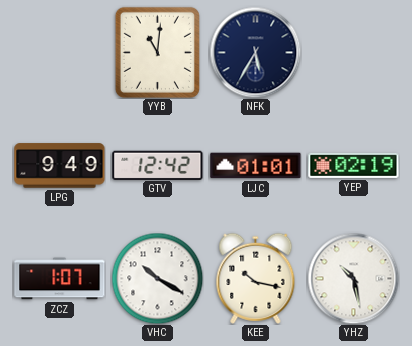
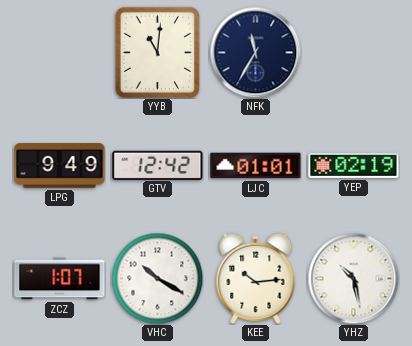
NFK: 5:35 -> 11:35
KEE: 10:17 -> 10:14
